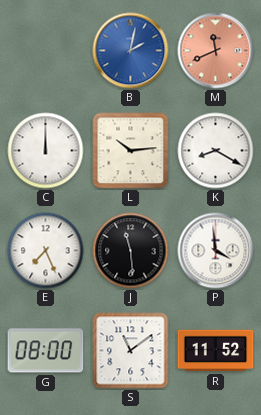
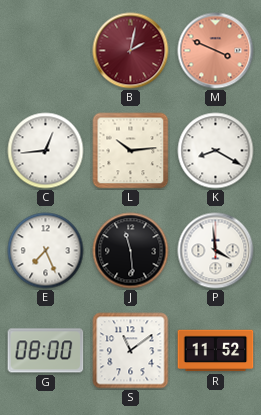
B dial: blue -> burgundy
M: 11:41 -> 3:49
C: 12:00 -> 12:44
